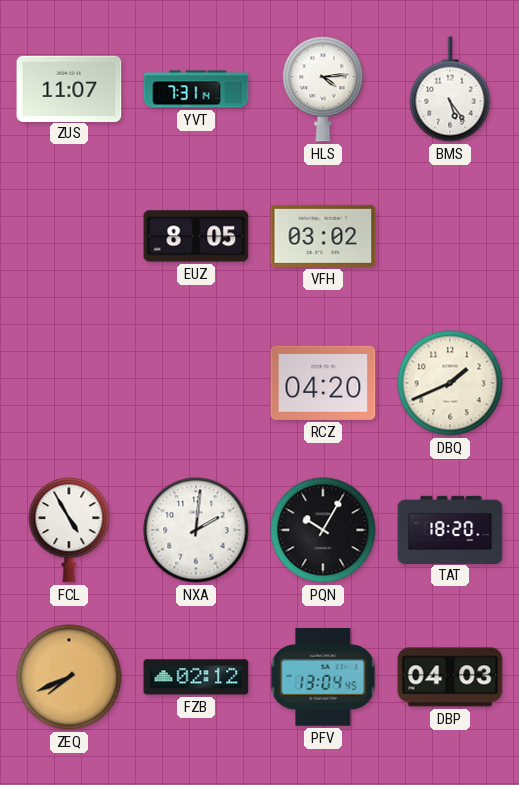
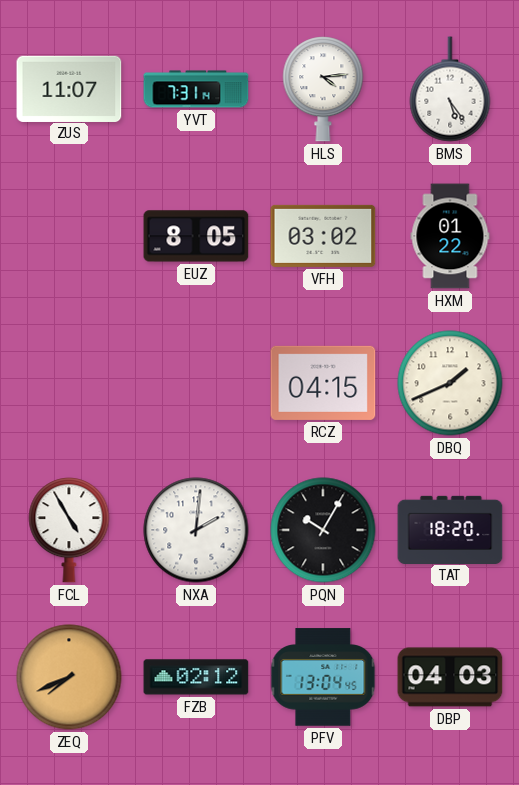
HXM: none -> 01:22
RCZ: 04:20 -> 04:15
